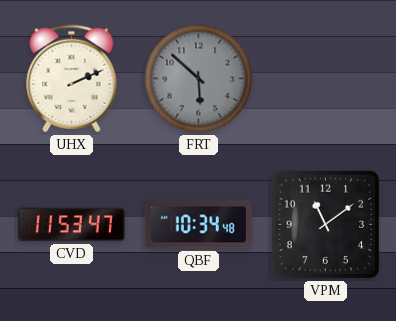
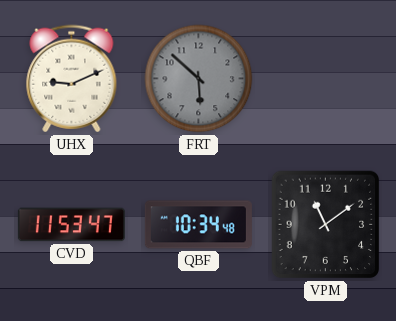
UHX: 2:11 -> 9:11
